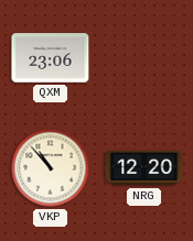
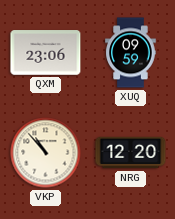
XUQ: none -> 09:59
